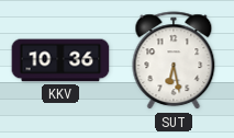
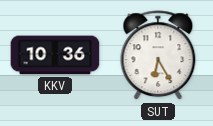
SUT: 6:28 -> 6:25
